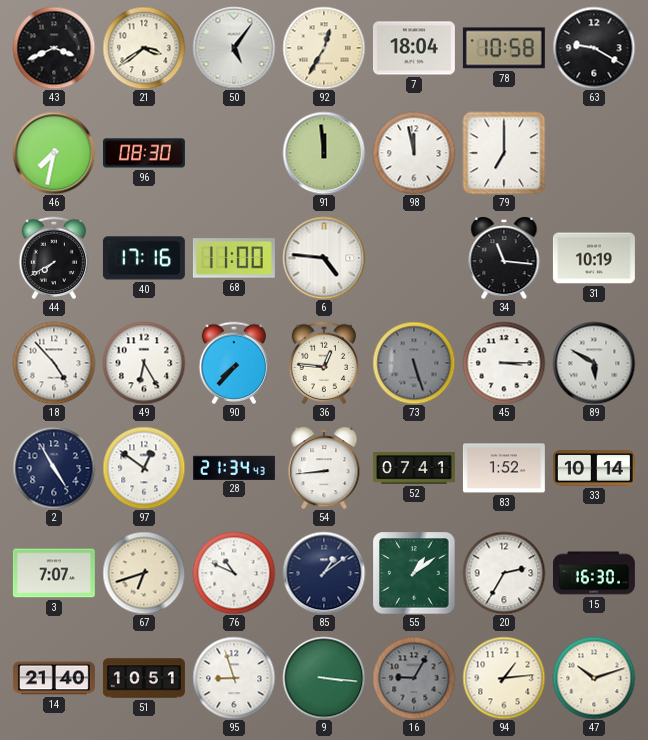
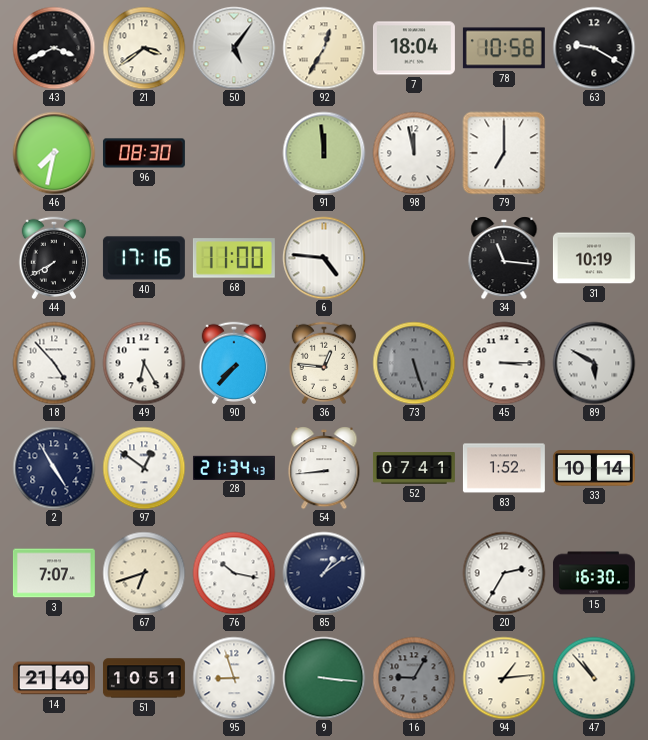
76: 10:49 -> 10:17
55: 1:09 -> none
47: 10:12 -> 10:53
